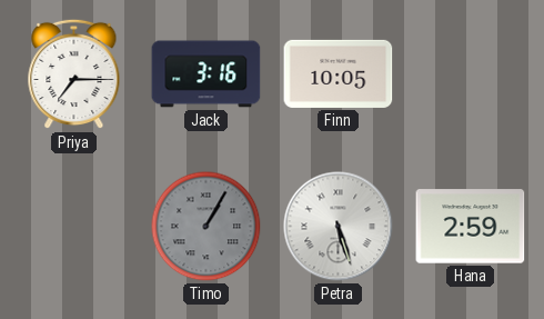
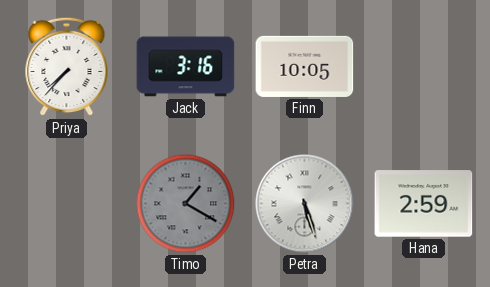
Priya: 7:15 -> 7:37
Timo: 1:05 -> 1:20
